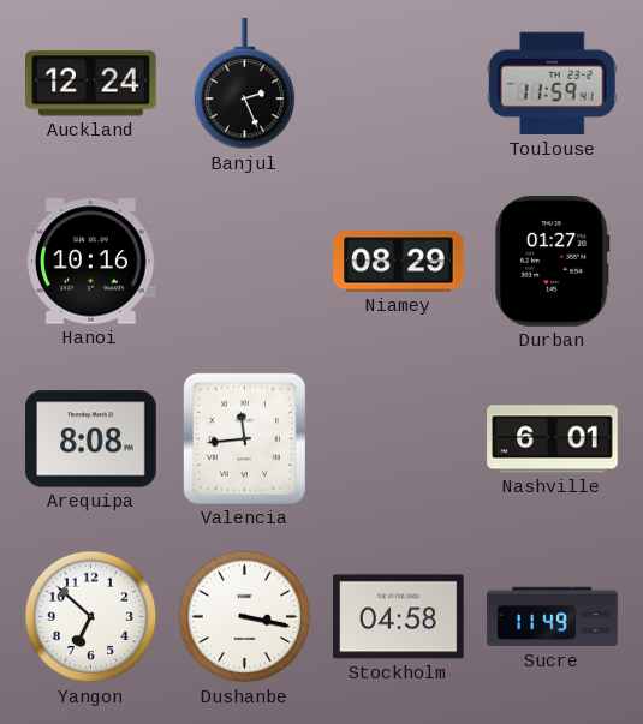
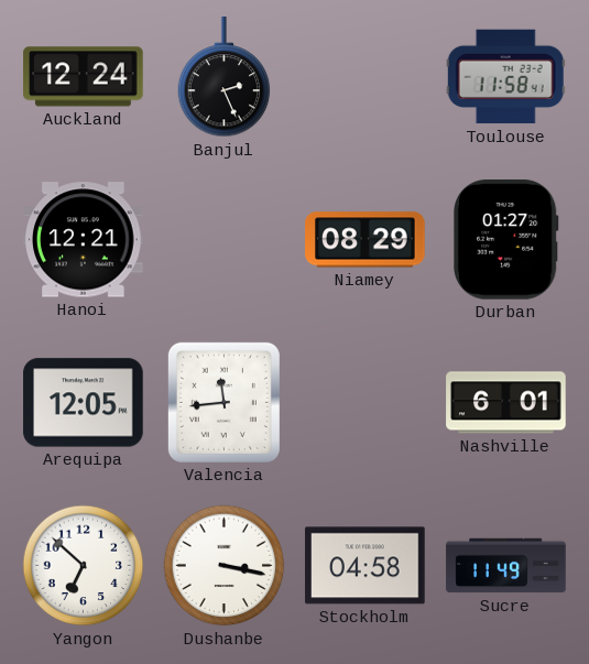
Toulouse: 11:59 -> 11:58
Hanoi: 10:16 -> 12:21
Arequipa: 8:08 -> 12:05
